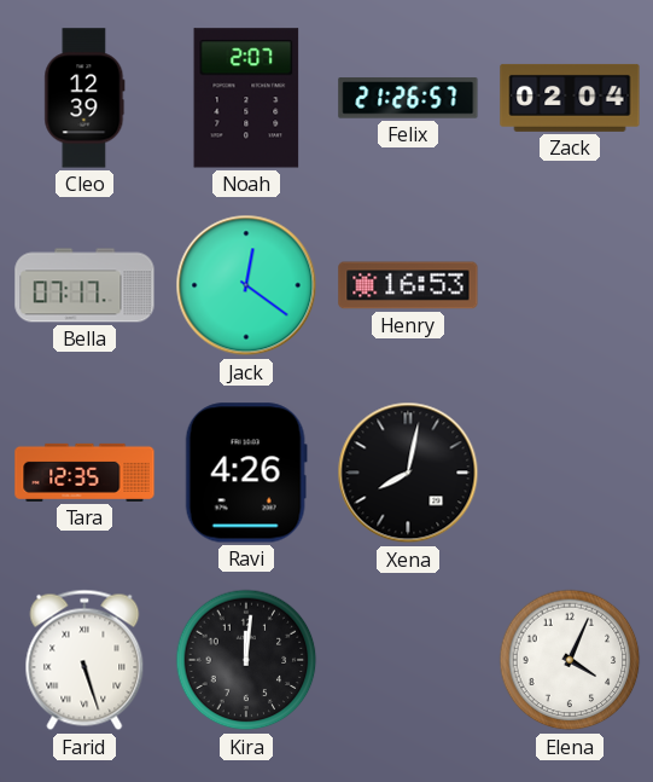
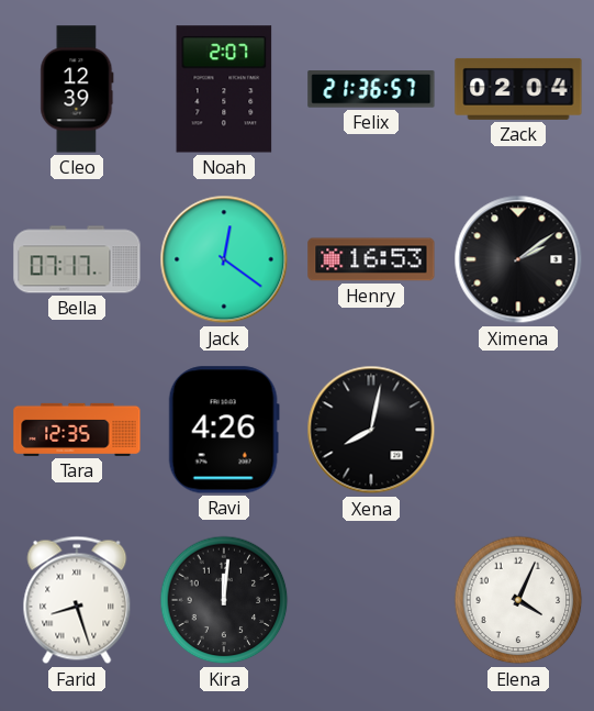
Felix: 21:26 -> 21:36
Ximena: none -> 2:09
Farid: 5:27 -> 8:27
